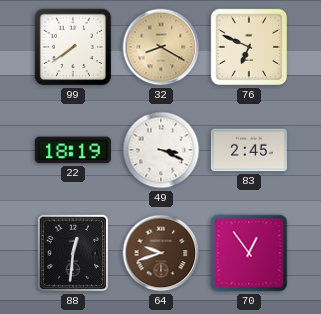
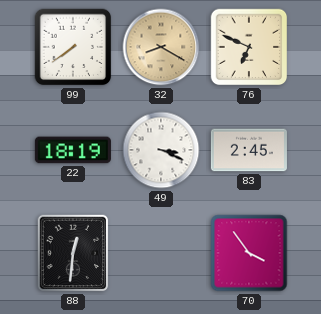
64: 9:42 -> none
70: 12:54 -> 3:54
